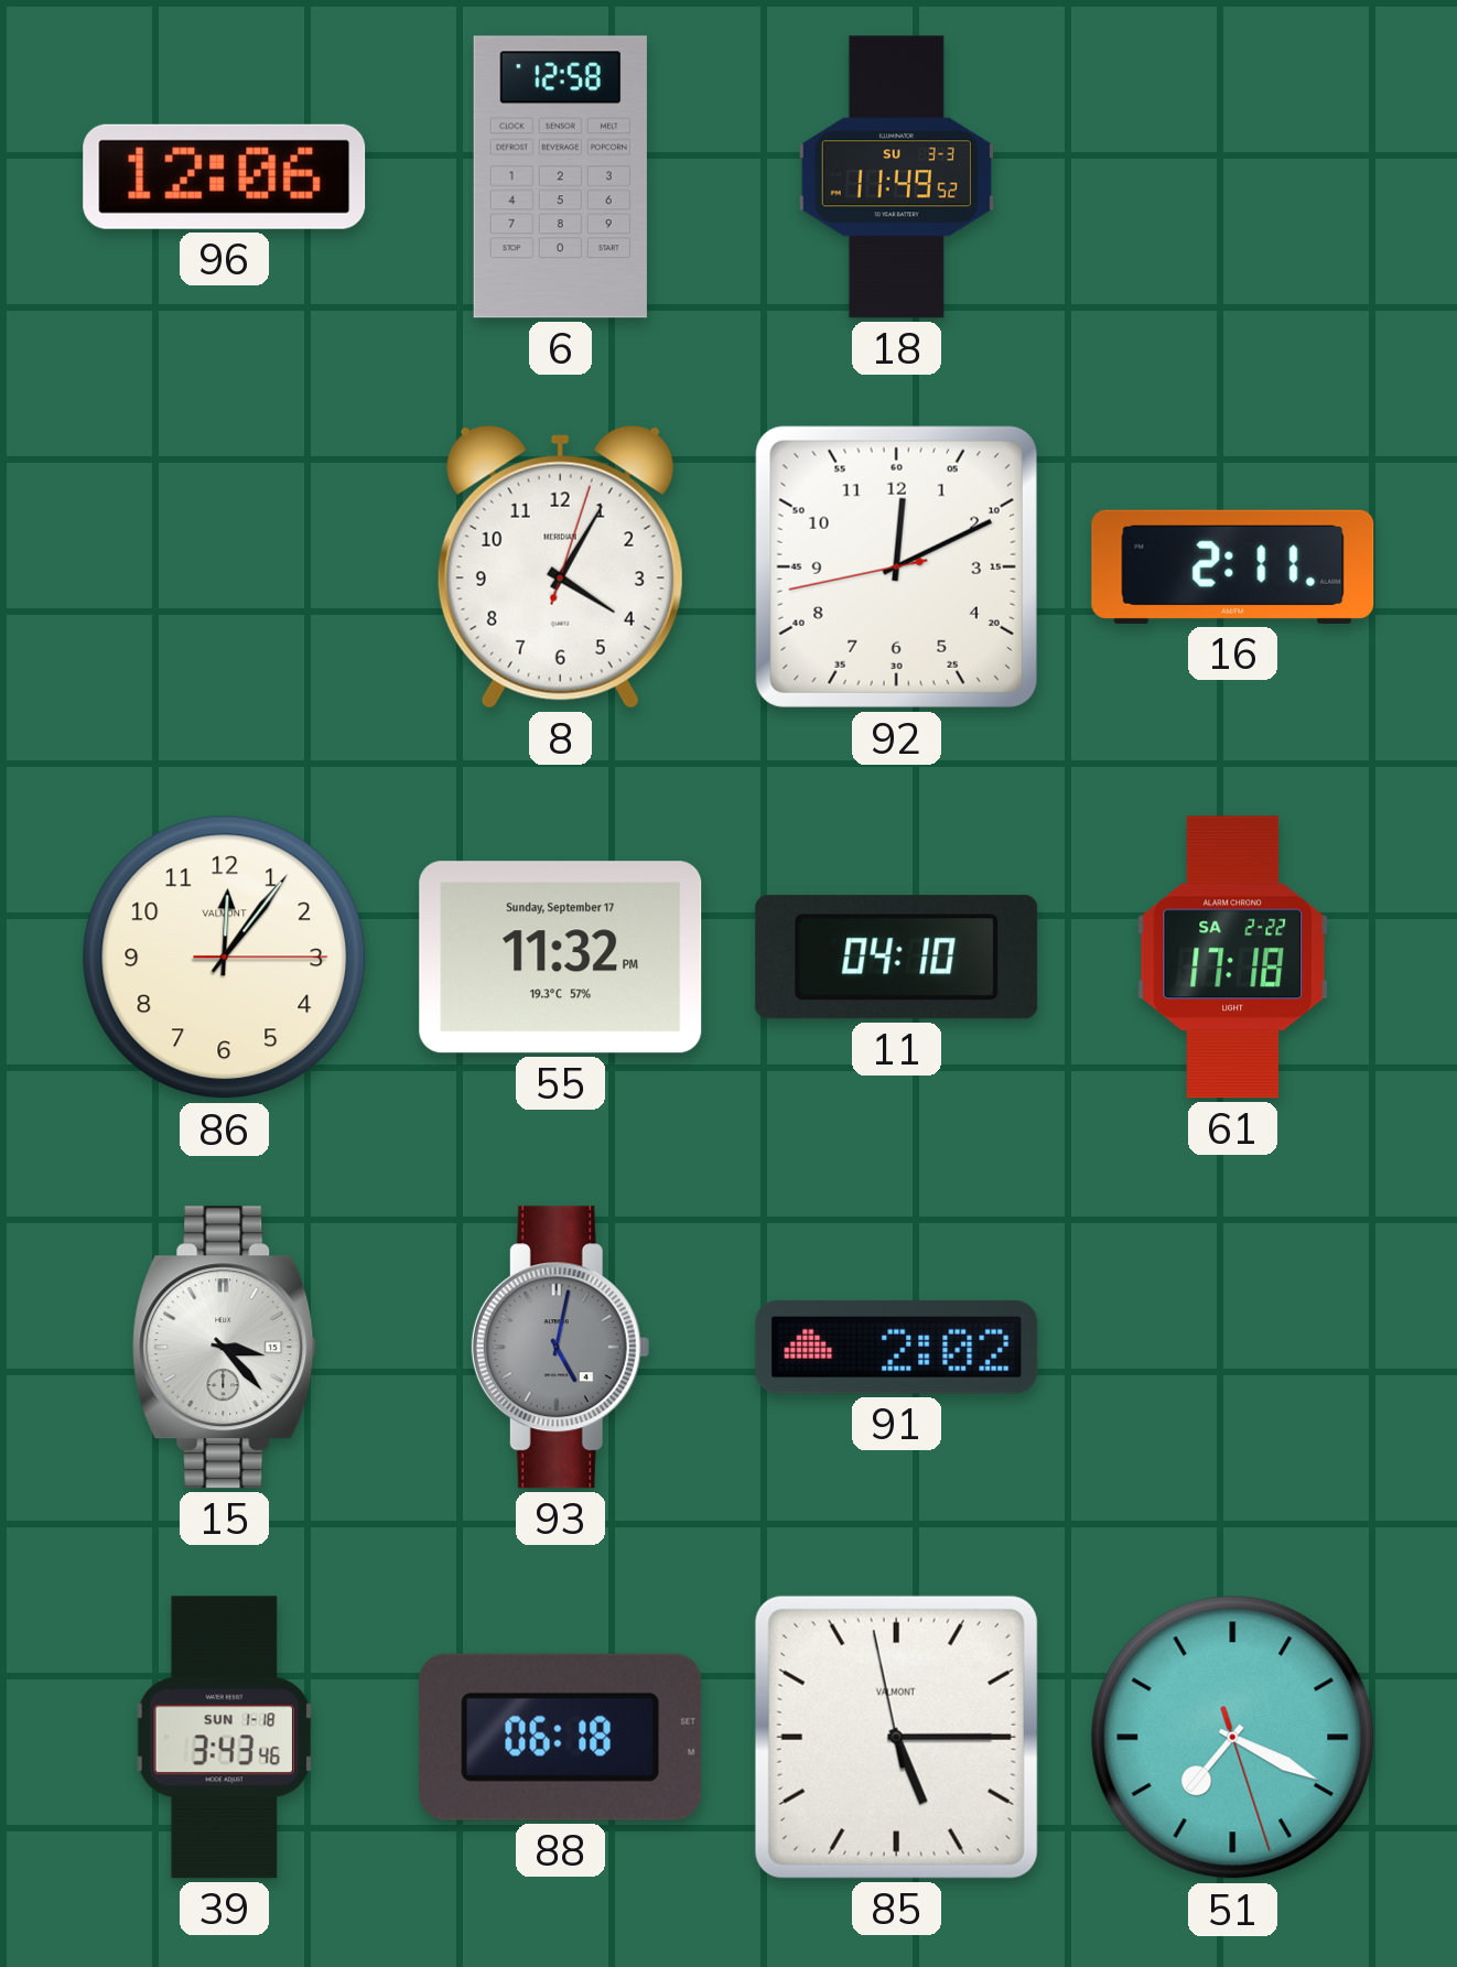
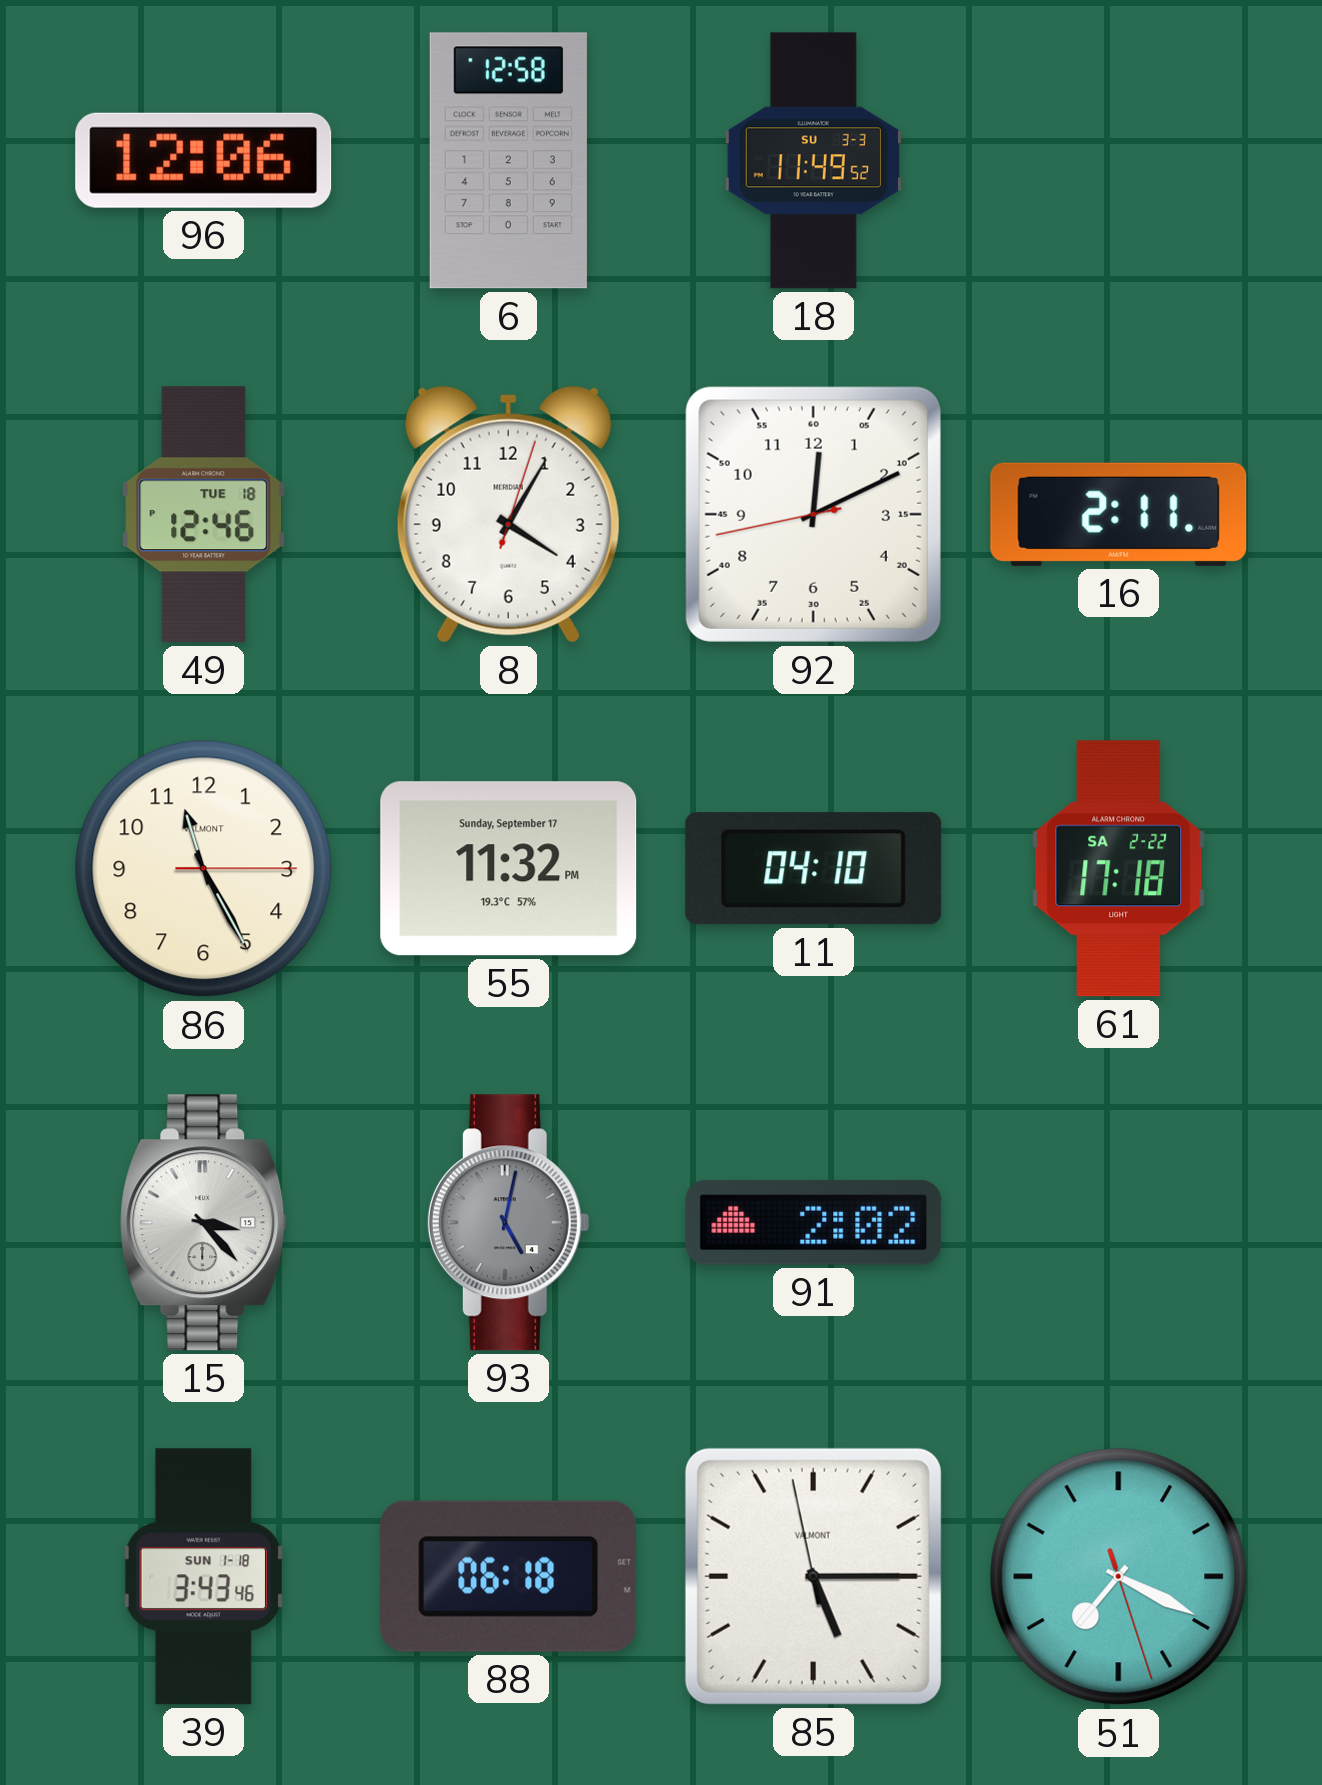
49: none -> 12:46
86: 12:06 -> 11:25
